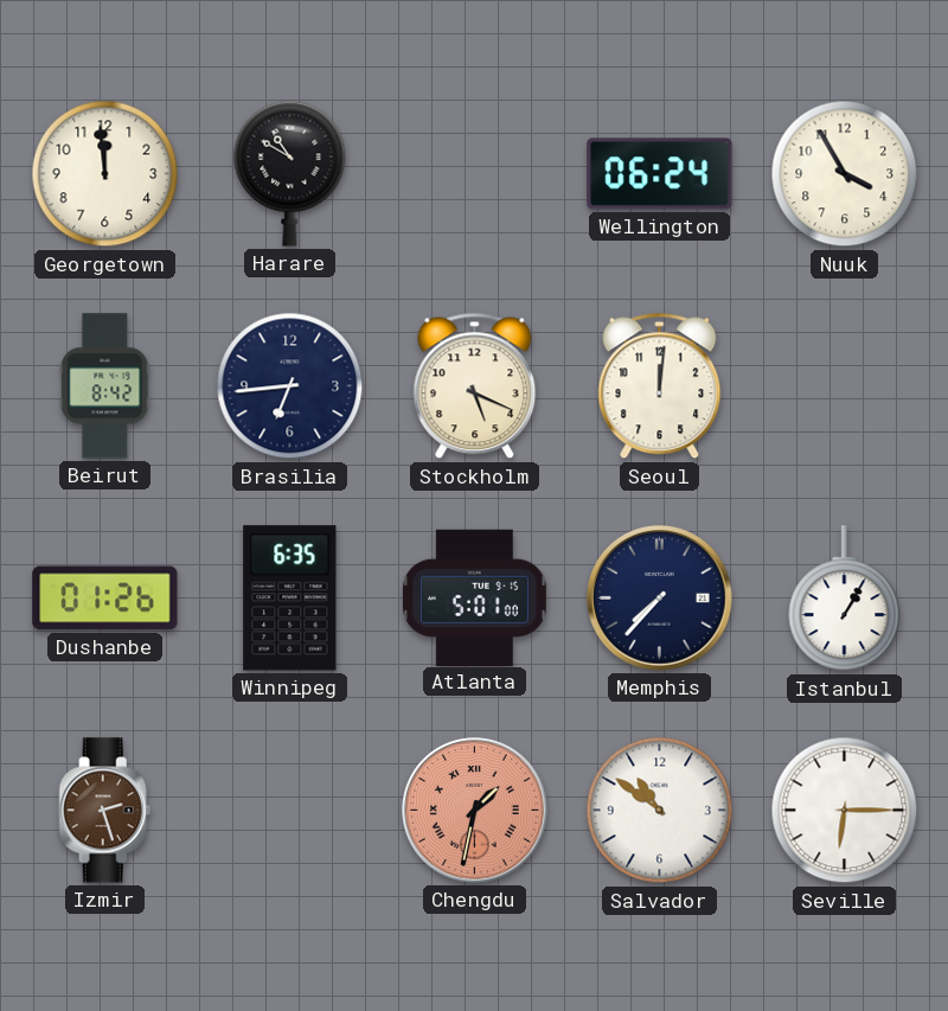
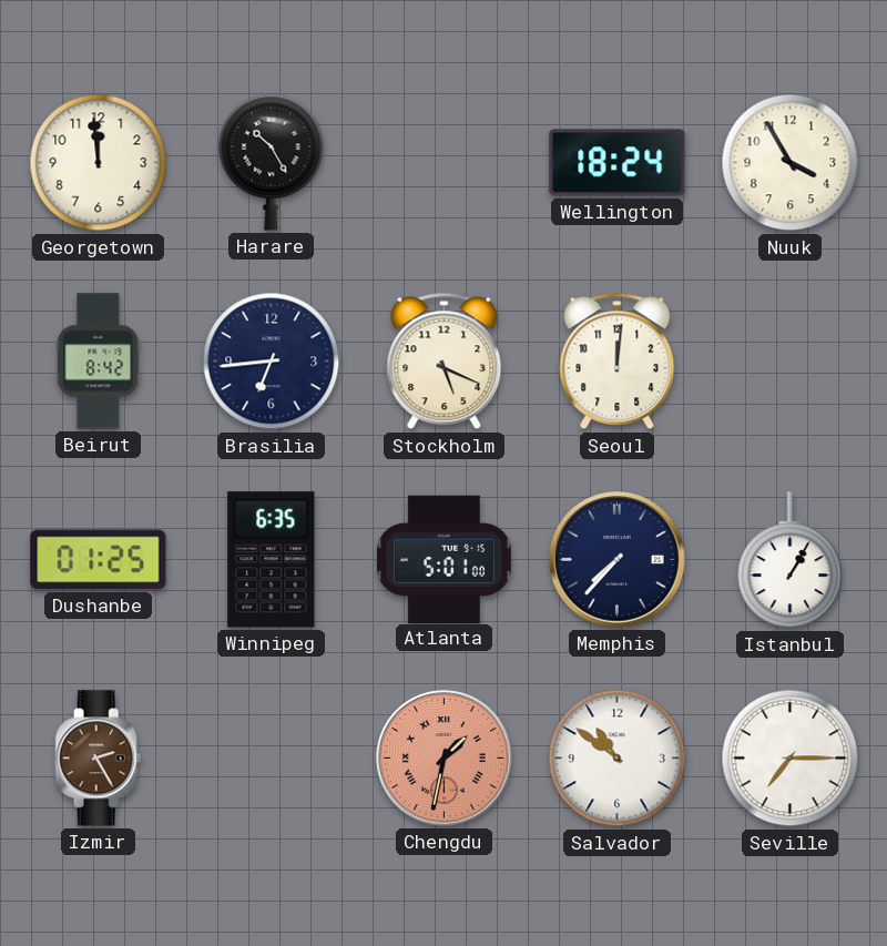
Harare: 10:50 -> 10:25
Wellington: 06:24 -> 18:24
Dushanbe: 01:26 -> 01:25
Izmir: 2:27 -> 2:25
Seville: 6:15 -> 7:15
